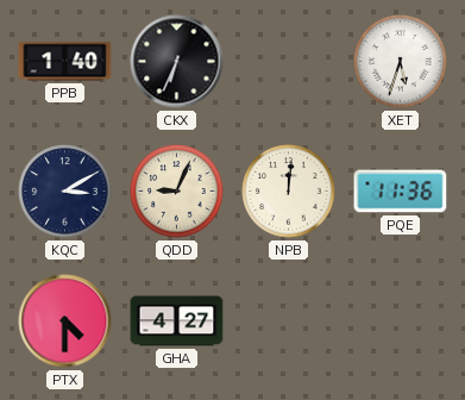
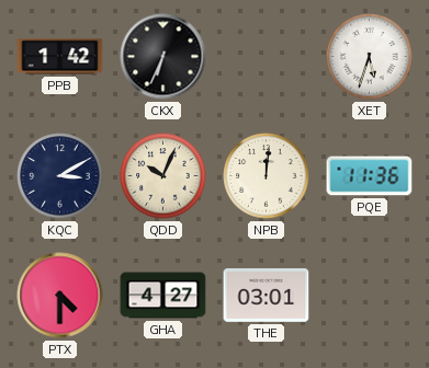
PPB: 1:40 -> 1:42
QDD: 9:04 -> 10:04
THE: none -> 03:01
